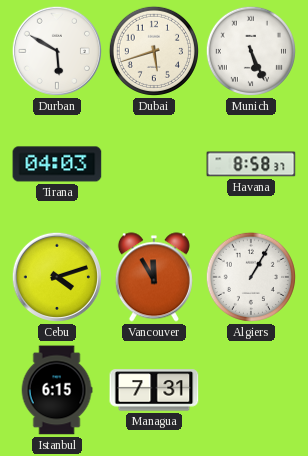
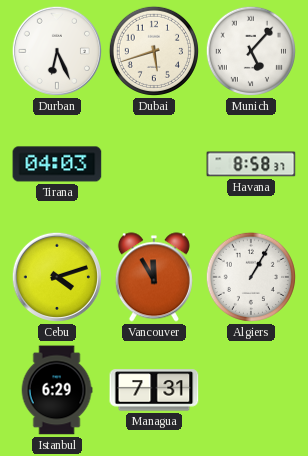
Durban: 5:50 -> 6:26
Munich: 5:26 -> 5:07
Istanbul: 6:15 -> 6:29
